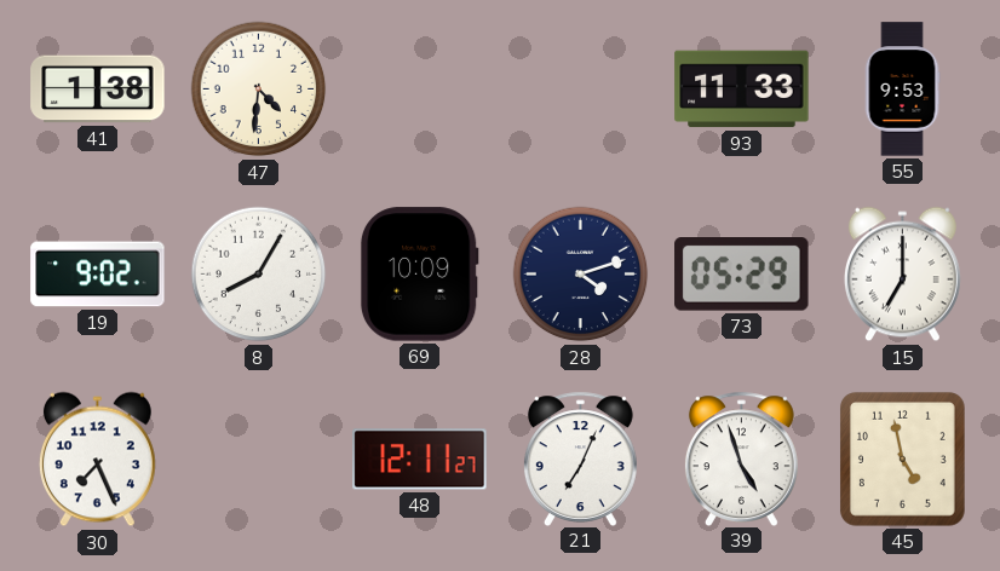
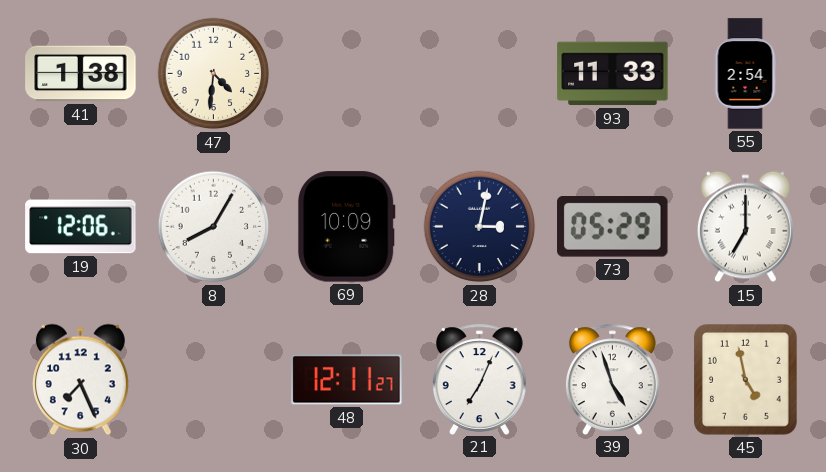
55: 9:53 -> 2:54
19: 9:02 -> 12:06
28: 4:12 -> 3:02
